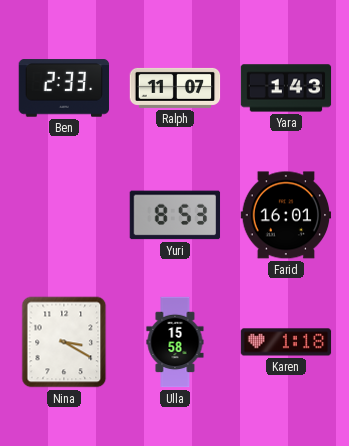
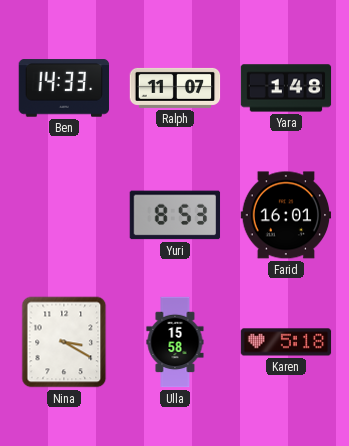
Ben: 2:33 -> 14:33
Yara: 1:43 -> 1:48
Karen: 1:18 -> 5:18
